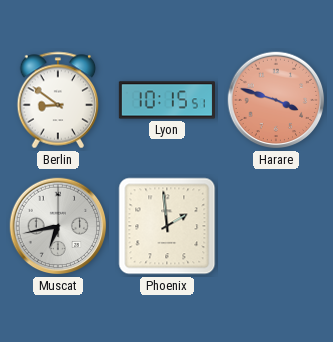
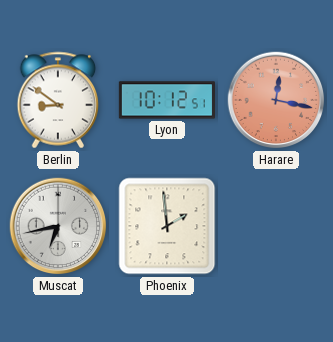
Lyon: 10:15 -> 10:12
Harare: 3:48 -> 12:17
